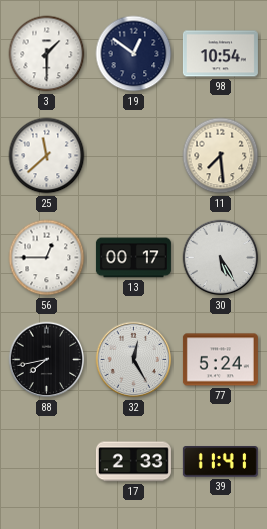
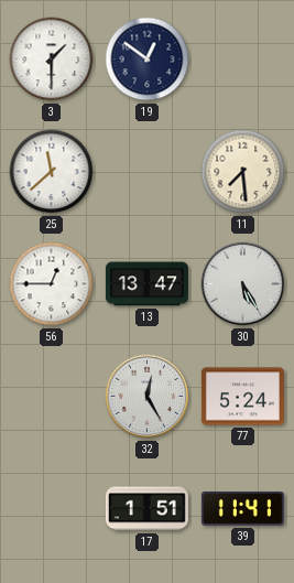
98: 10:54 -> none
13: 00:17 -> 13:47
88: 7:43 -> none
17: 2:33 -> 1:51
